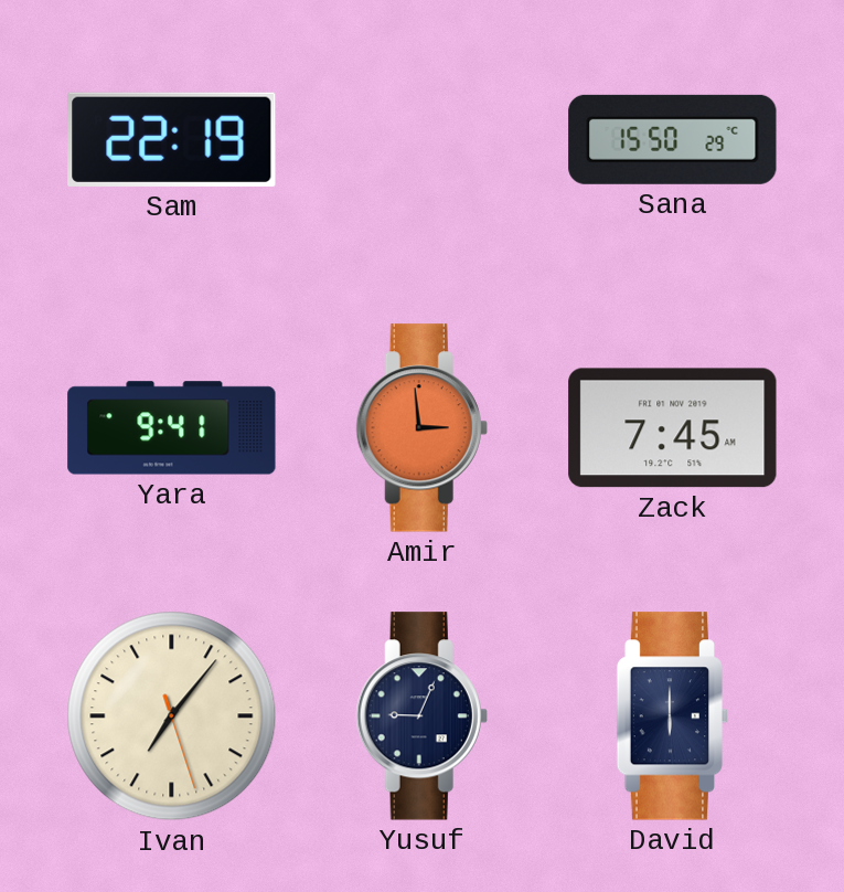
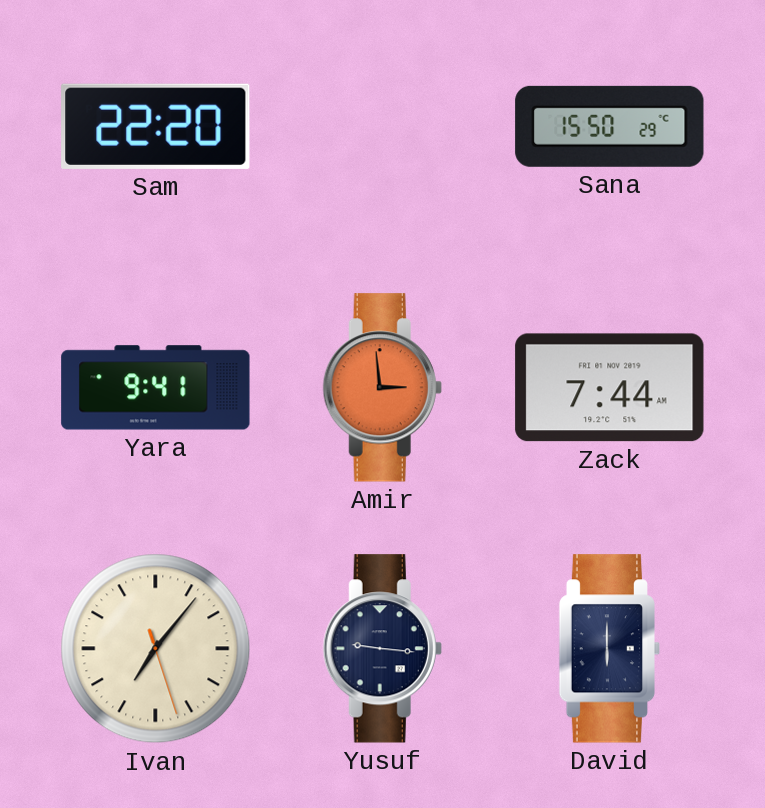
Sam: 22:19 -> 22:20
Zack: 7:45 -> 7:44
Yusuf: 9:04 -> 9:16
